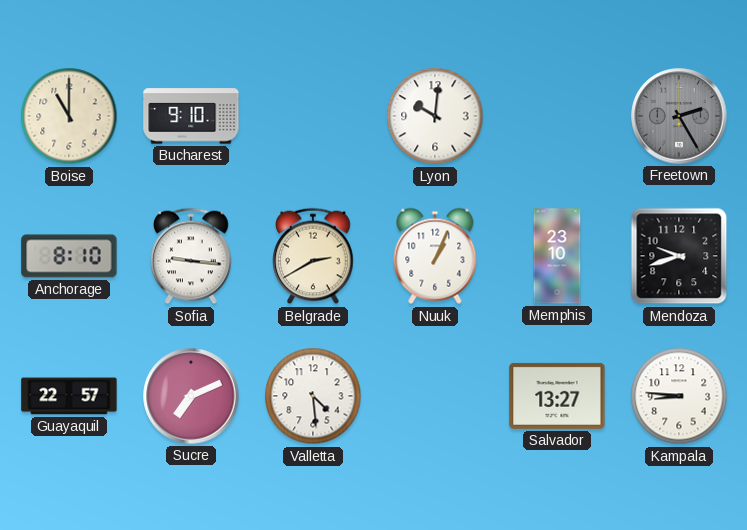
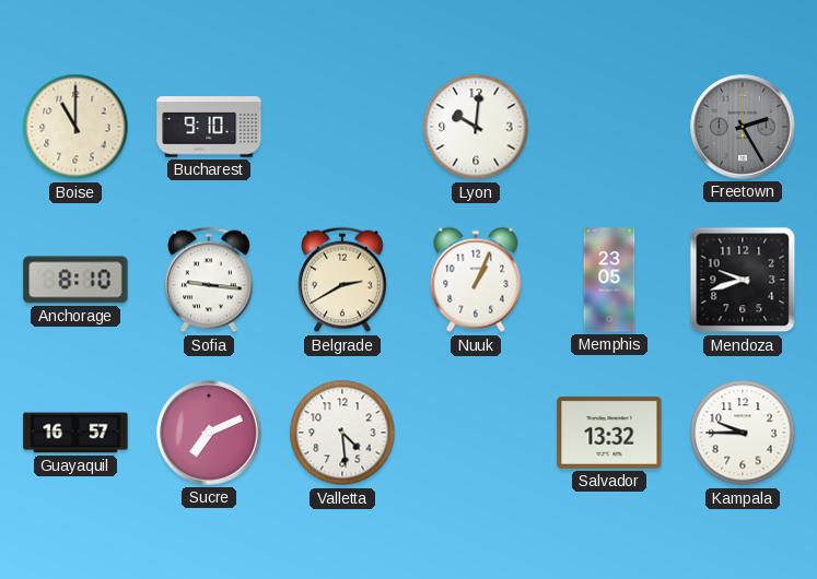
Memphis: 23:10 -> 23:05
Guayaquil: 22:57 -> 16:57
Salvador: 13:27 -> 13:32
Kampala: 8:46 -> 9:45
